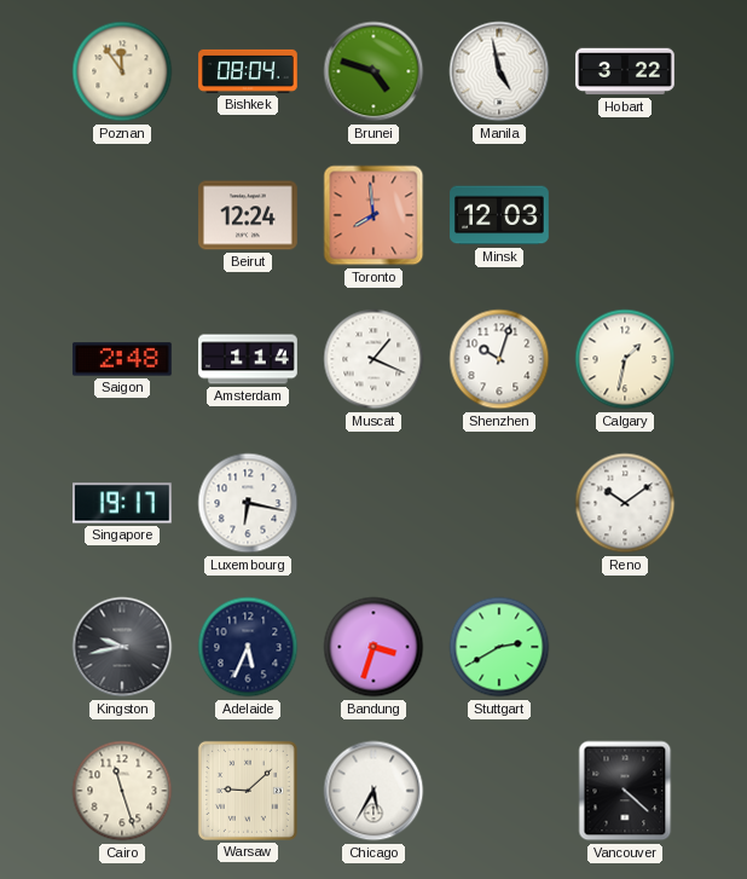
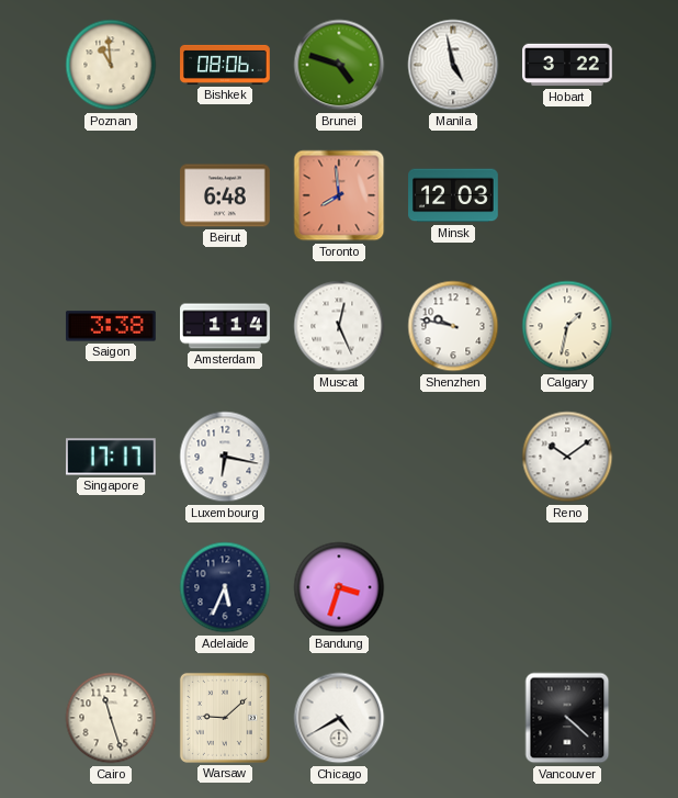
Poznan: 11:54 -> 10:59
Bishkek: 08:04 -> 08:06
Beirut: 12:24 -> 6:48
Saigon: 2:48 -> 3:38
Muscat: 1:19 -> 12:26
Shenzhen: 10:03 -> 9:47
Singapore: 19:17 -> 17:17
Kingston: 9:43 -> none
Stuttgart: 2:40 -> none
Chicago: 5:35 -> 4:40
